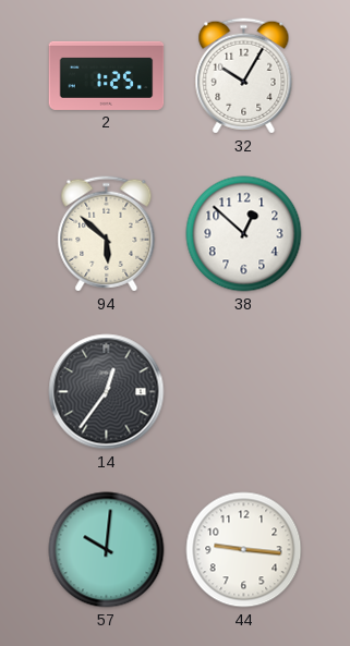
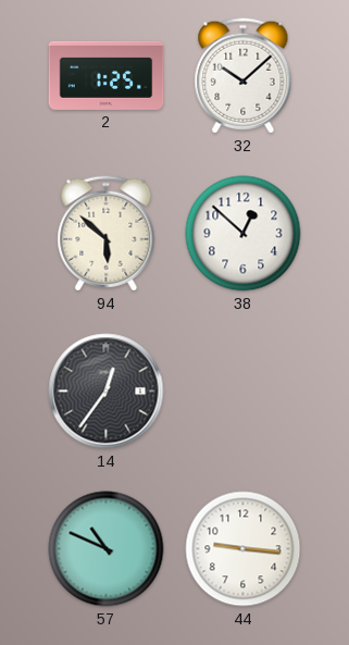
32: 10:05 -> 10:08
57: 10:01 -> 10:49
